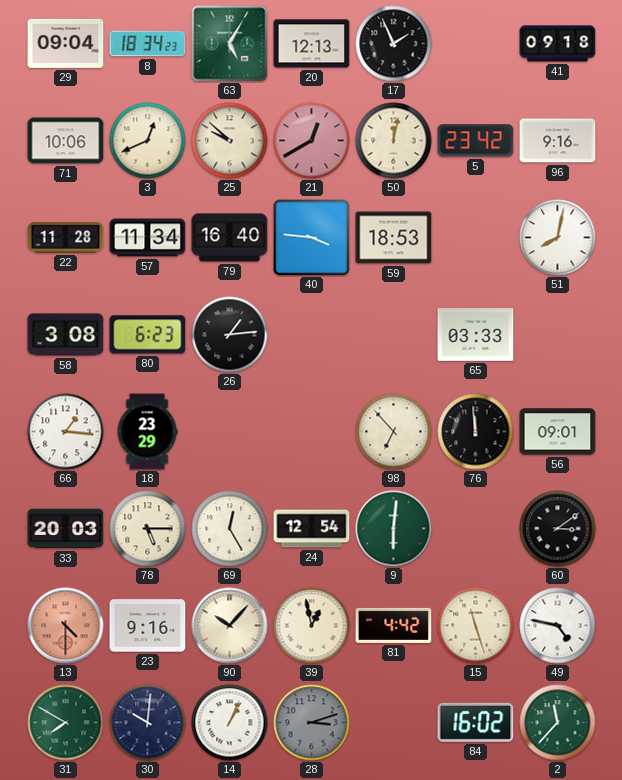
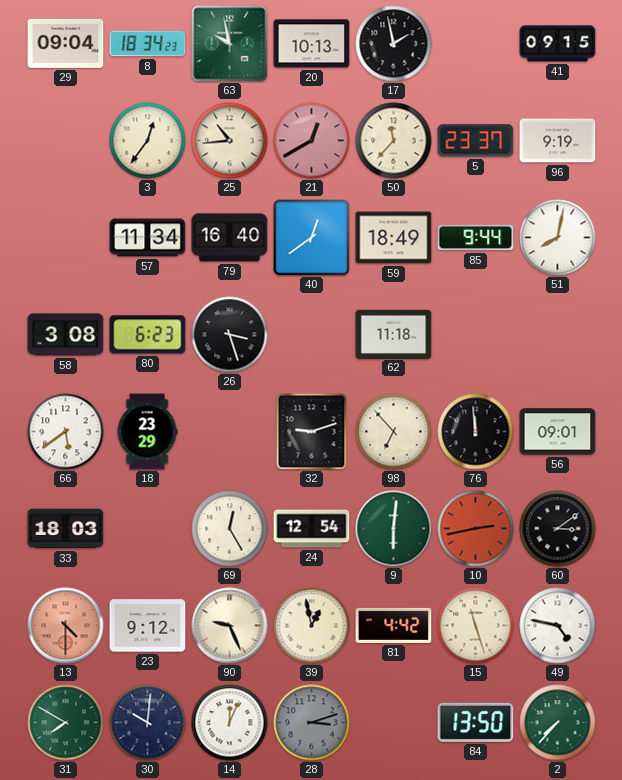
63: 5:05 -> 9:58
20: 12:13 -> 10:13
17: 1:56 -> 1:58
41: 09:18 -> 09:15
71: 10:06 -> none
3: 12:41 -> 12:36
25: 9:52 -> 10:44
50: 12:02 -> 11:37
5: 23:42 -> 23:37
96: 9:16 -> 9:19
22: 11:28 -> none
40: 3:46 -> 12:39
59: 18:53 -> 18:49
85: none -> 9:44
26: 1:14 -> 3:27
62: none -> 11:18
65: 03:33 -> none
66: 1:16 -> 5:39
32: none -> 9:12
33: 20:03 -> 18:03
78: 5:15 -> none
10: none -> 2:43
23: 9:16 -> 9:12
90: 10:07 -> 9:26
14: 1:04 -> 12:04
84: 16:02 -> 13:50
2: 11:37 -> 7:37
